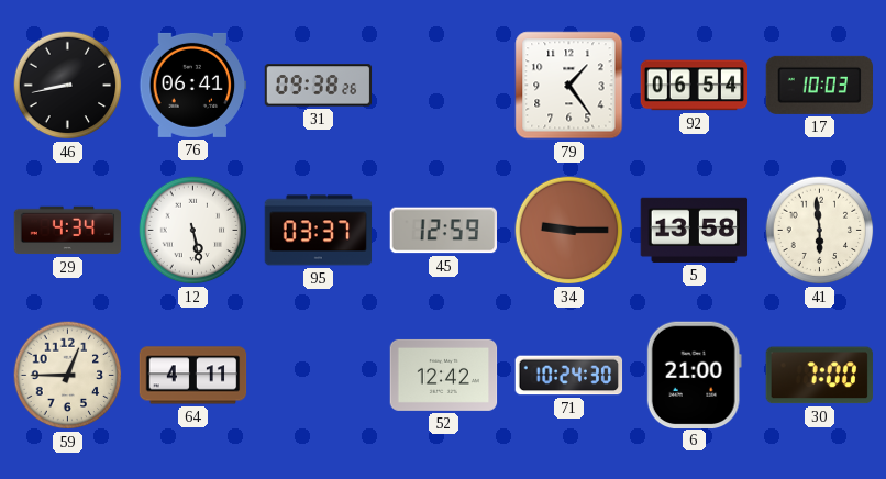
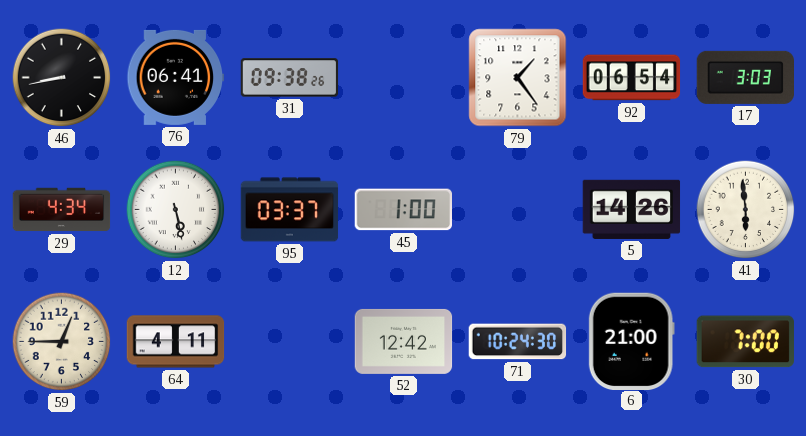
17: 10:03 -> 3:03
45: 12:59 -> 1:00
34: 9:15 -> none
5: 13:58 -> 14:26
